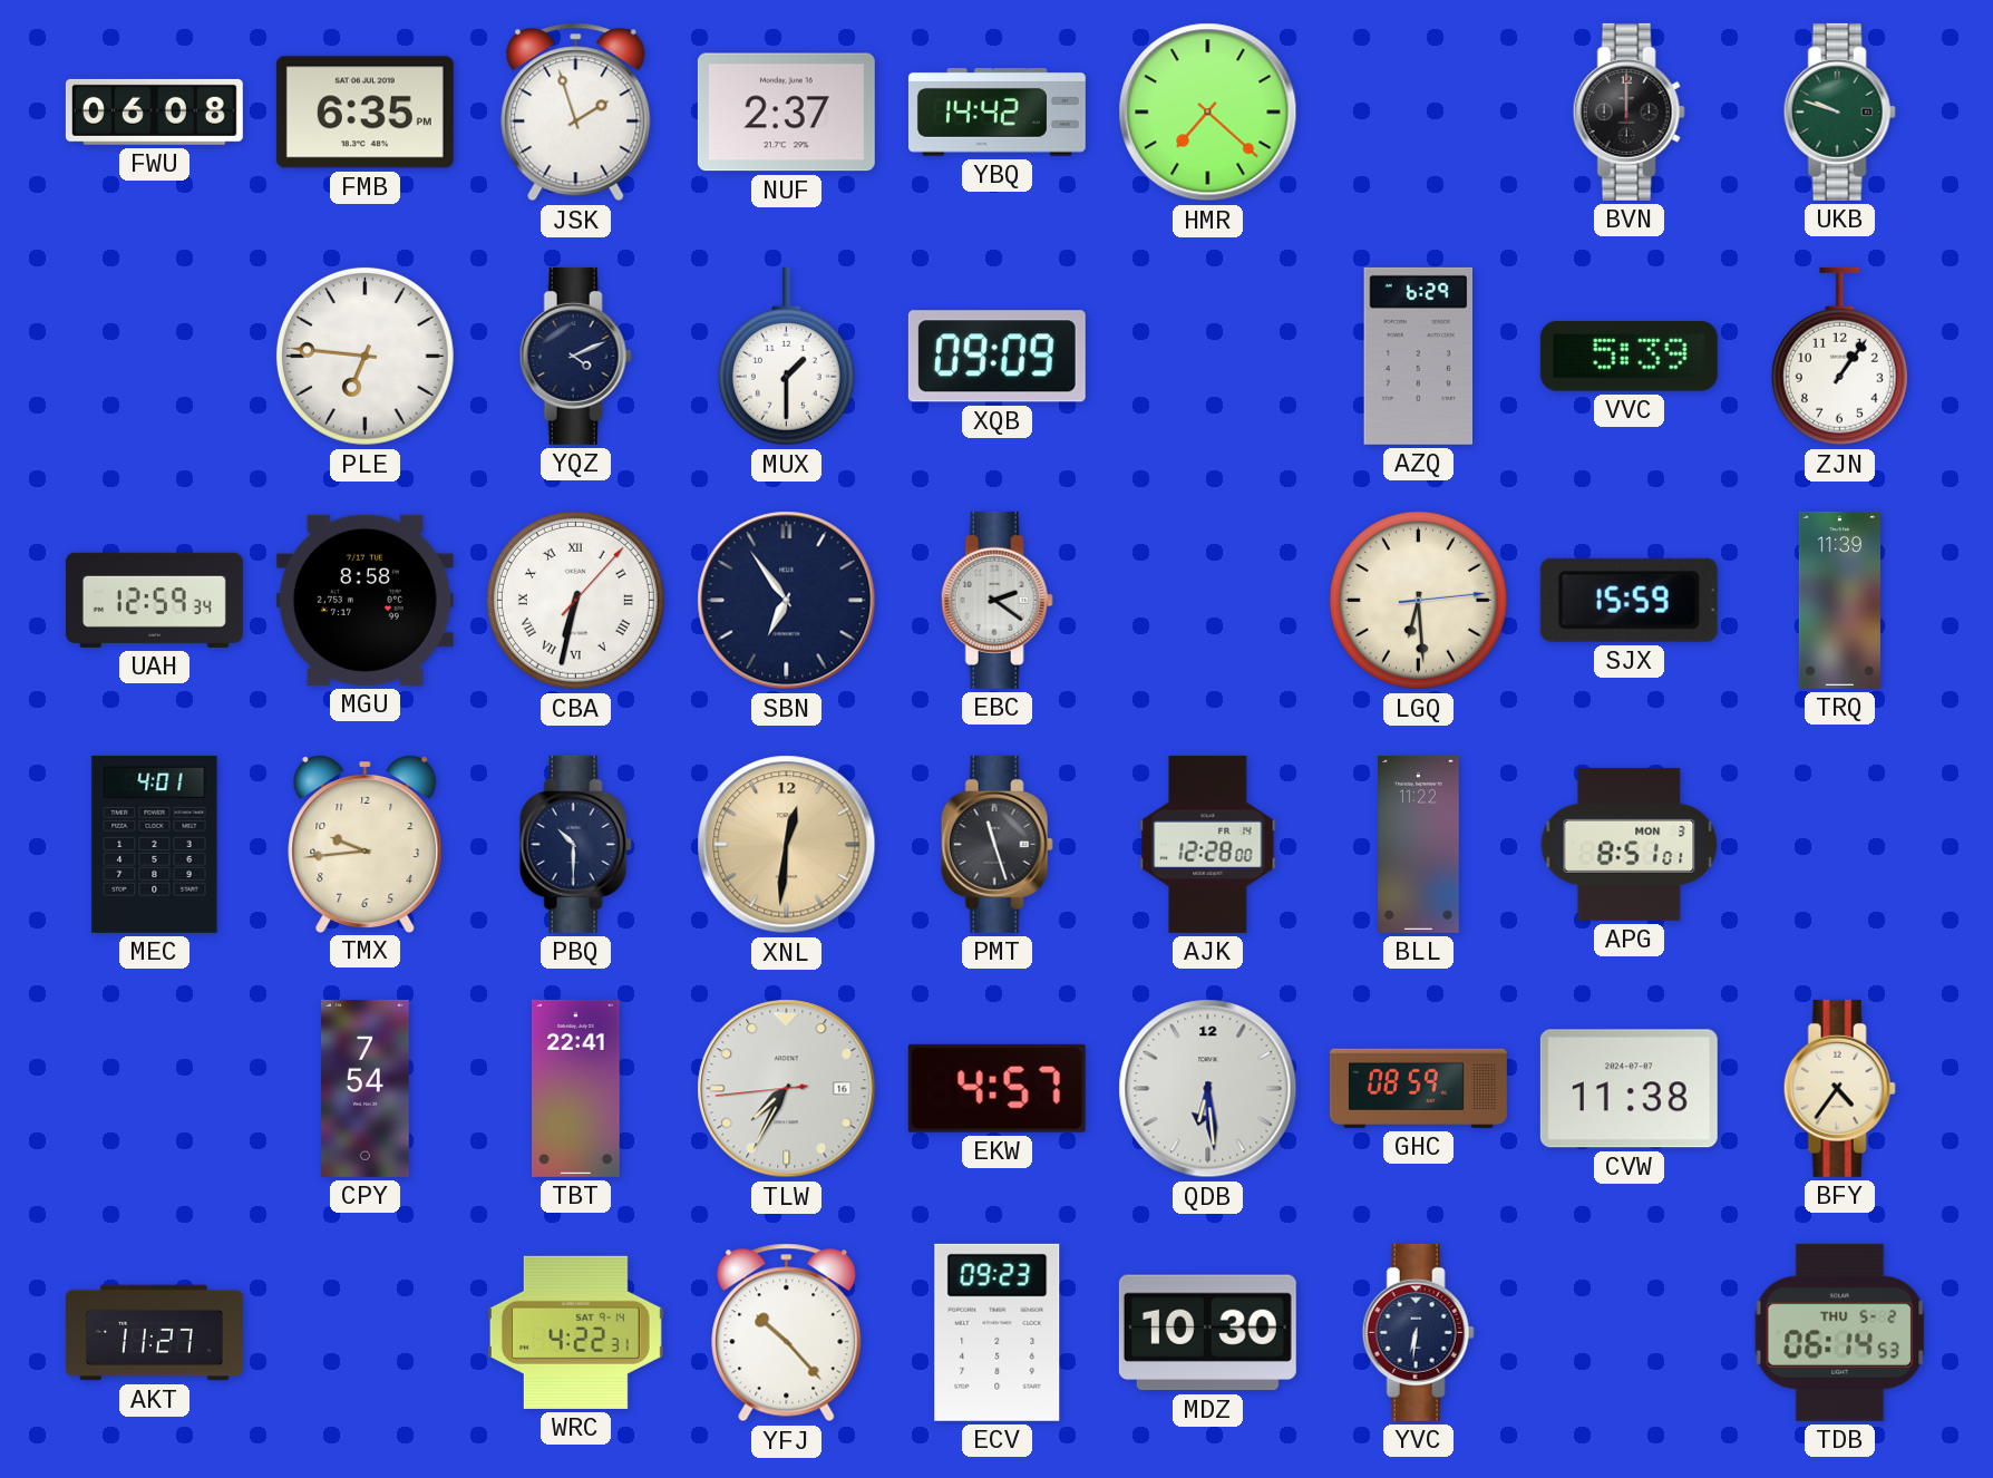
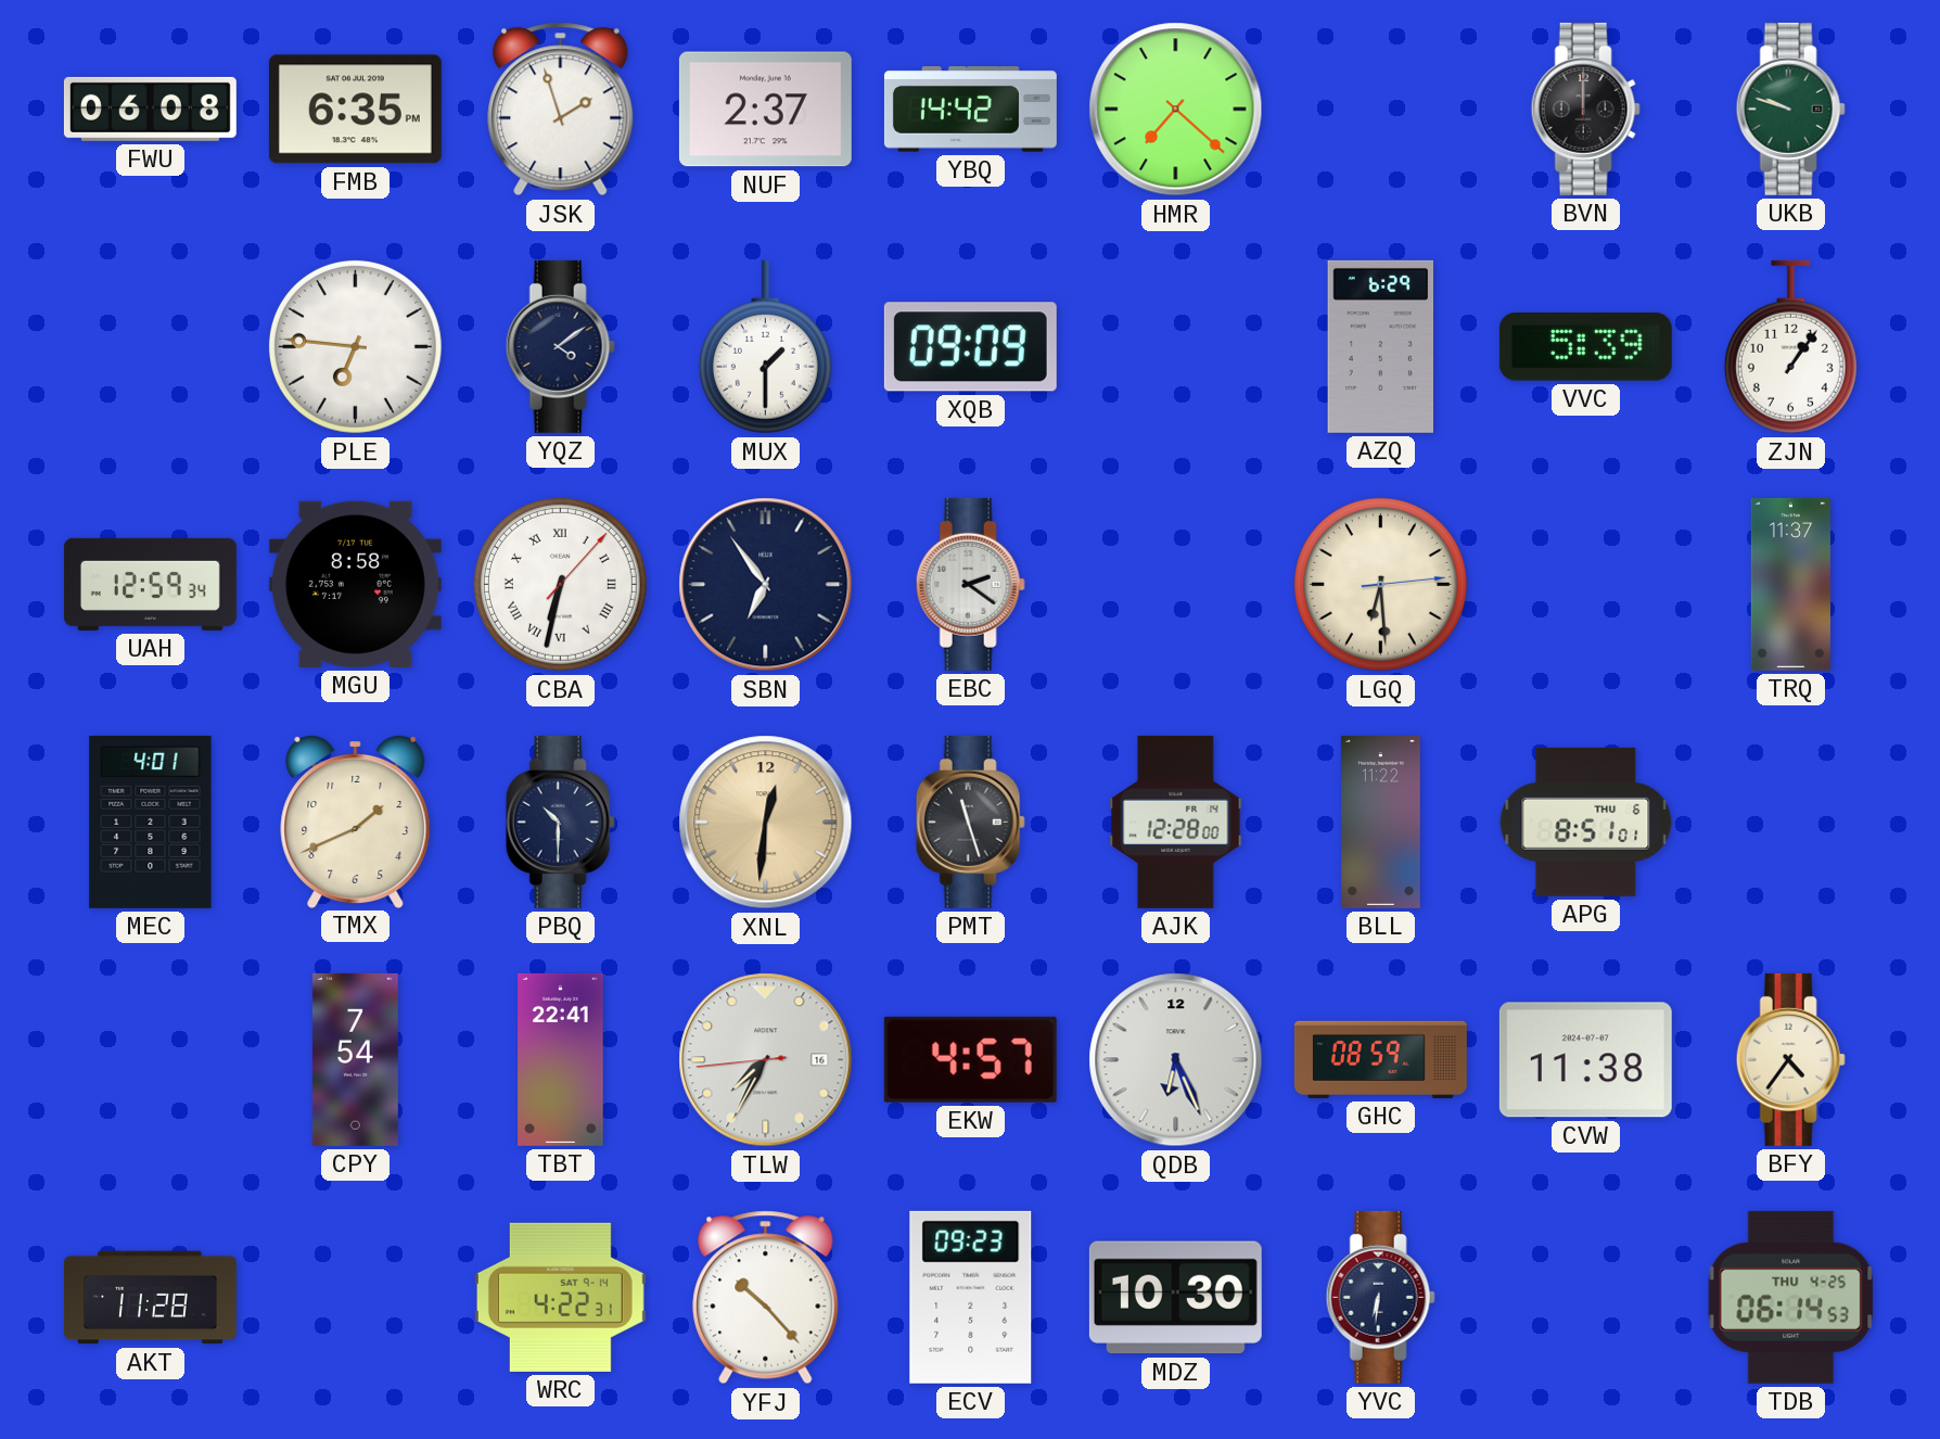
YQZ: 4:11 -> 4:09
SJX: 15:59 -> none
TRQ: 11:39 -> 11:37
TMX: 9:44 -> 1:41
APG date: MON 3 -> THU 6
QDB: 6:29 -> 6:26
AKT: 11:27 -> 11:28
TDB date: THU 5-2 -> THU 4-25
